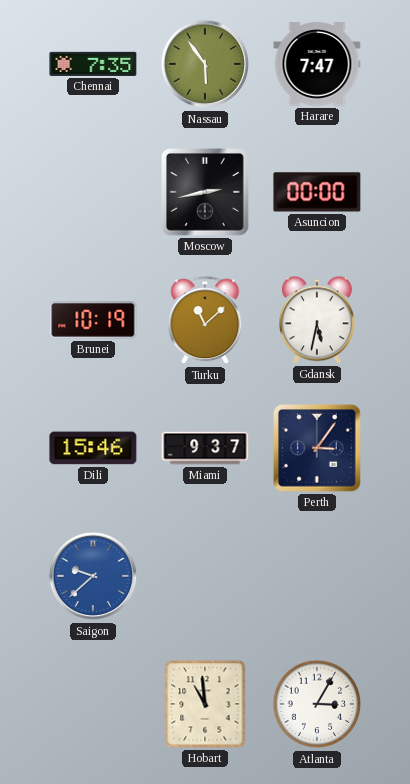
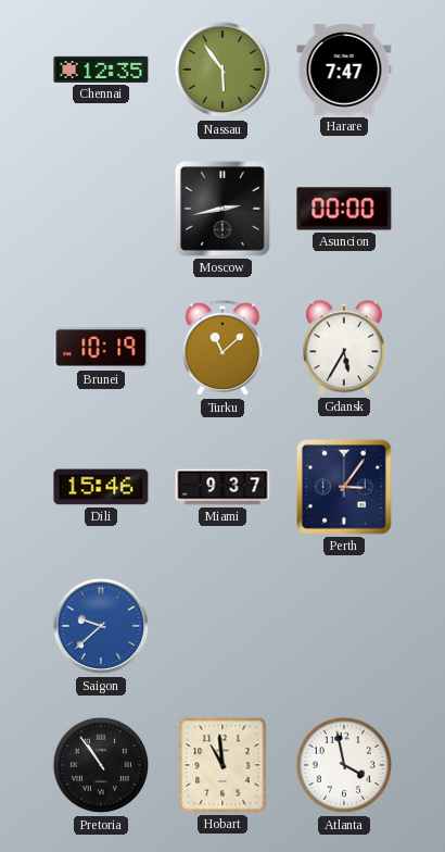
Chennai: 7:35 -> 12:35
Gdansk: 5:32 -> 5:35
Pretoria: none -> 10:54
Atlanta: 3:05 -> 3:58
